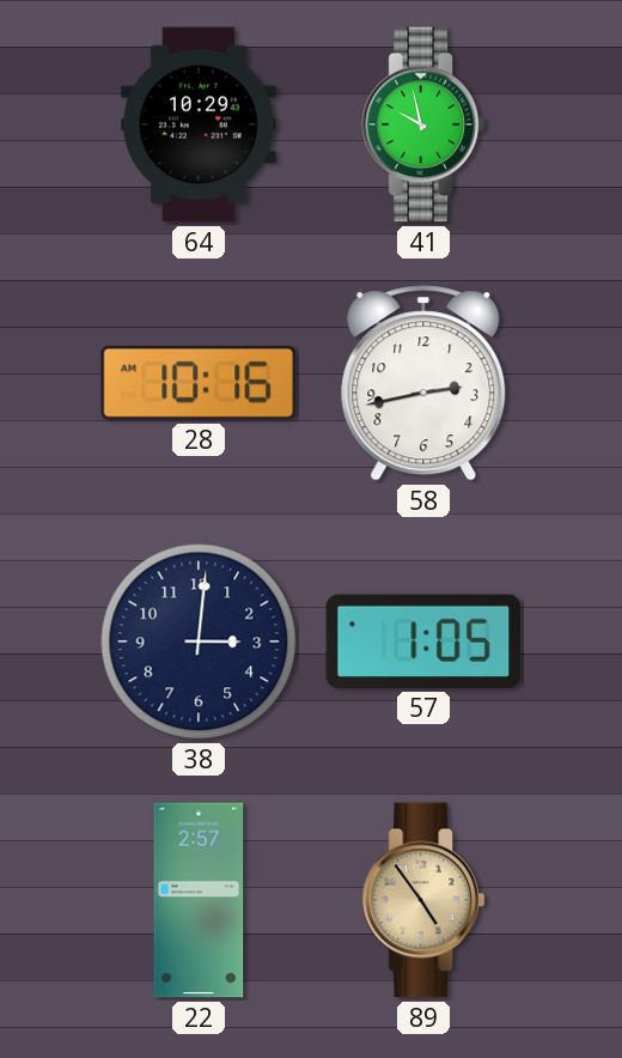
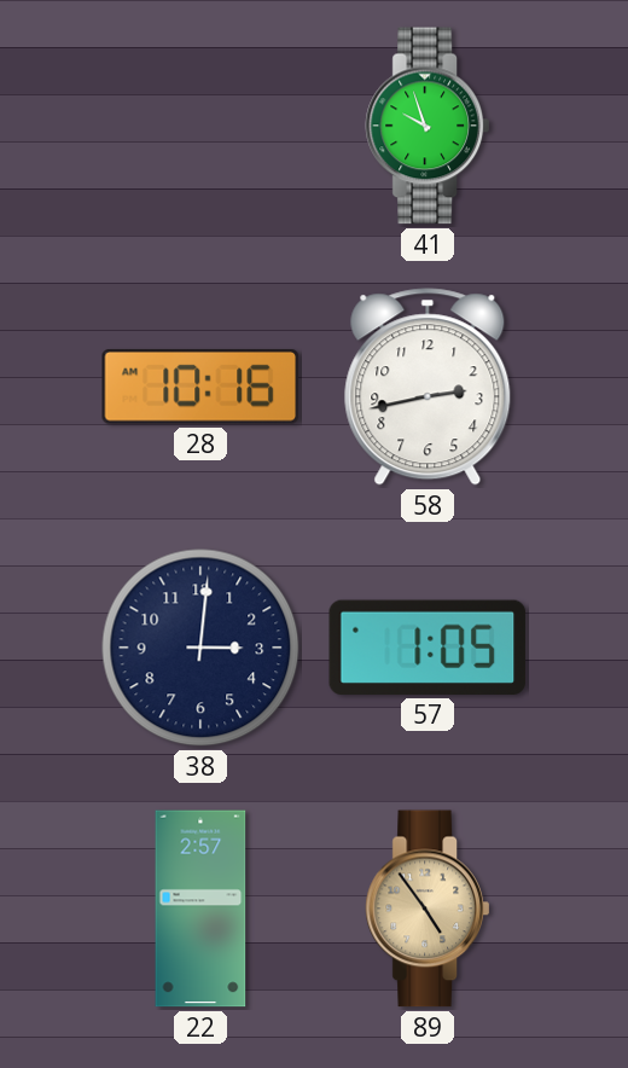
64: 10:29 -> none
41: 9:58 -> 9:57
